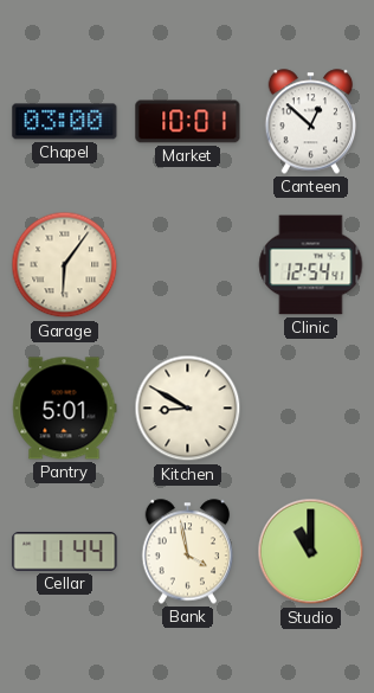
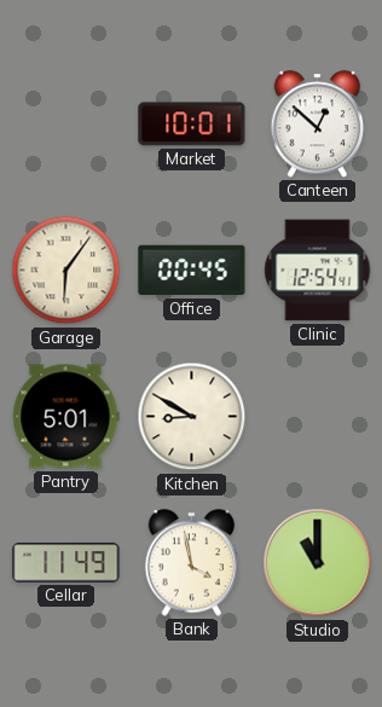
Chapel: 03:00 -> none
Office: none -> 00:45
Cellar: 11:44 -> 11:49
